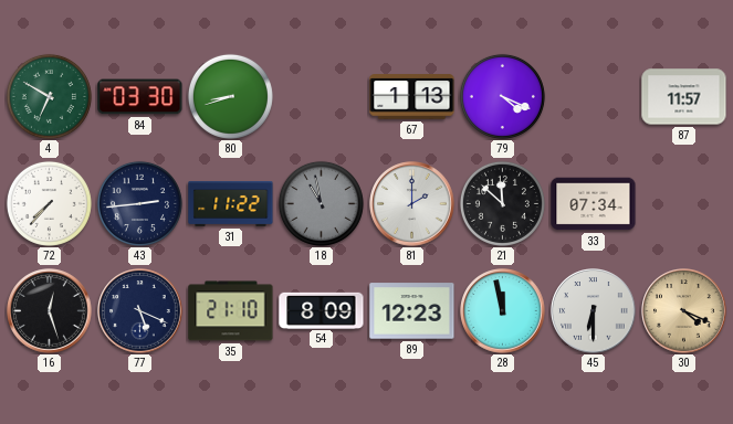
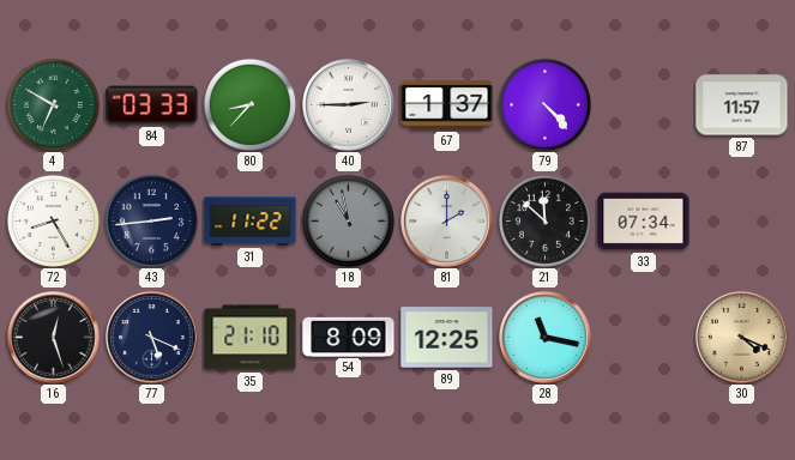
84: 03:30 -> 03:33
80: 8:42 -> 8:37
40: none -> 2:45
67: 1:13 -> 1:37
79: 4:19 -> 4:23
72: 7:37 -> 8:25
89: 12:23 -> 12:25
28: 11:58 -> 11:17
45: 6:30 -> none
